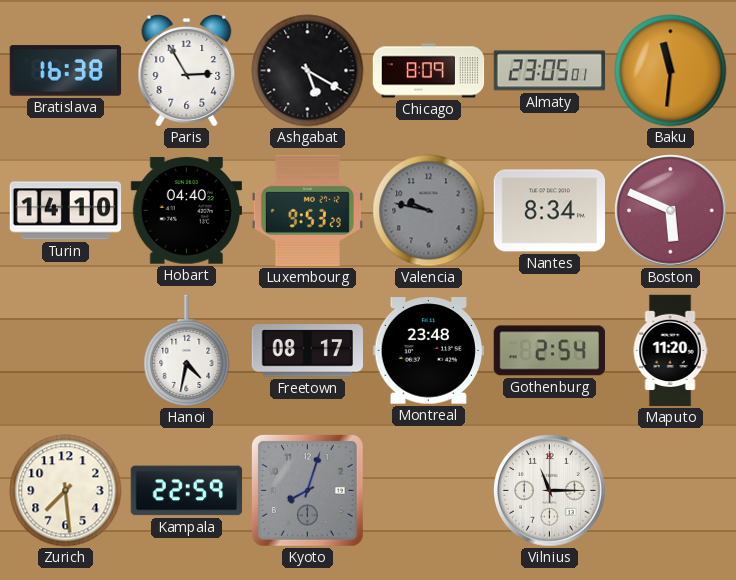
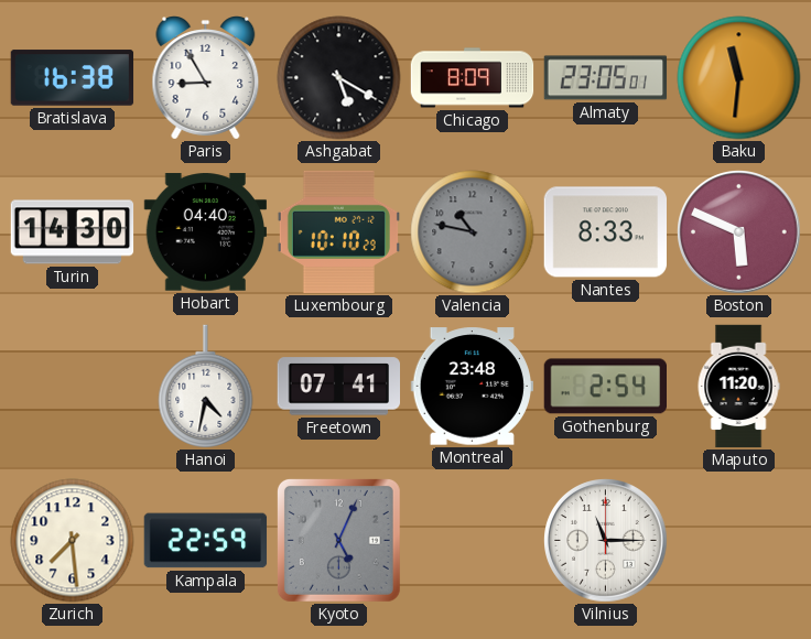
Paris: 2:55 -> 8:55
Turin: 14:10 -> 14:30
Luxembourg: 9:53 -> 10:10
Valencia: 9:47 -> 10:47
Nantes: 8:34 -> 8:33
Freetown: 08:17 -> 07:41
Kyoto: 8:03 -> 5:04
